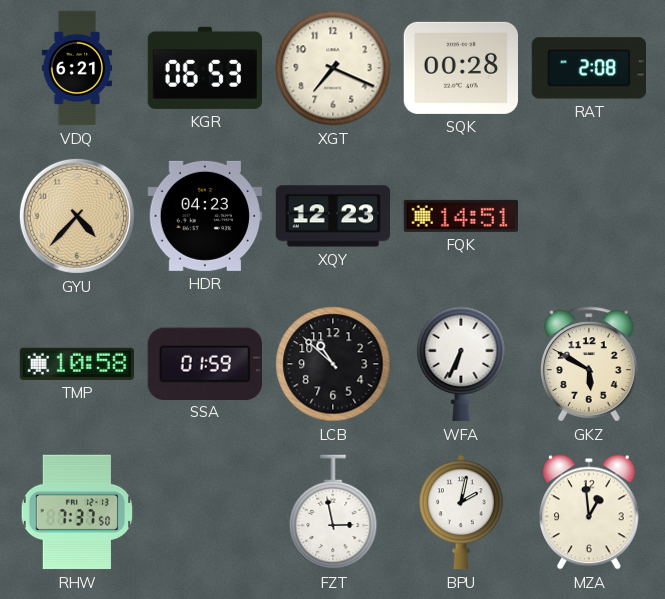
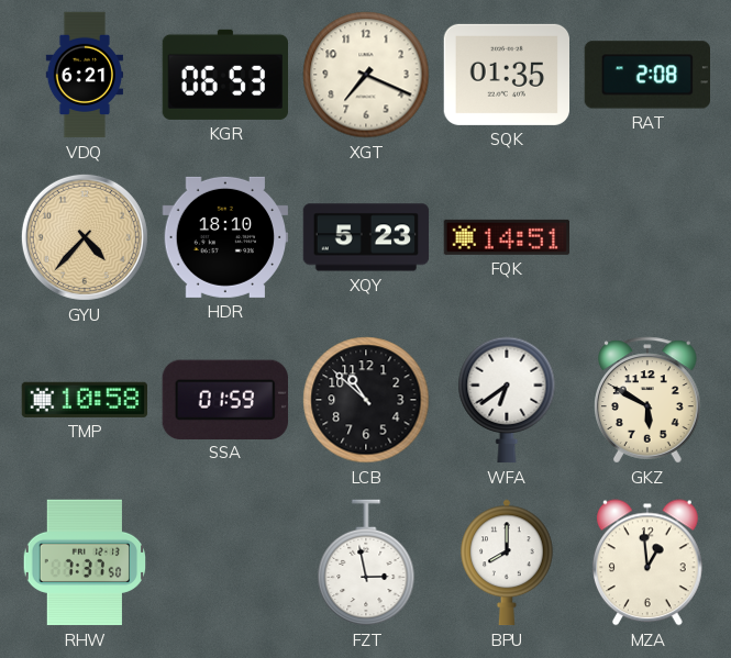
SQK: 00:28 -> 01:35
HDR: 04:23 -> 18:10
XQY: 12:23 -> 5:23
WFA: 6:34 -> 6:39
BPU: 2:02 -> 8:00
